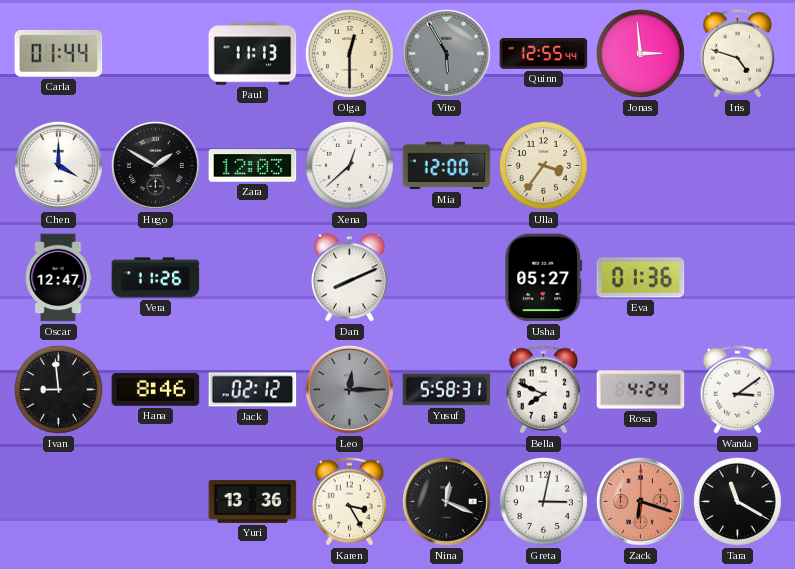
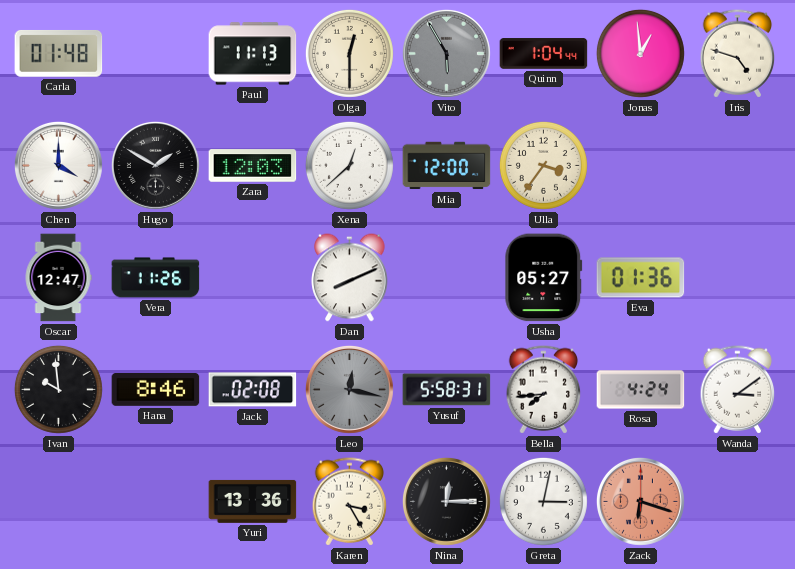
Carla: 01:44 -> 01:48
Quinn: 12:55 -> 1:04
Jonas: 2:59 -> 12:59
Ivan: 8:59 -> 9:59
Jack: 02:12 -> 02:08
Leo: 12:15 -> 12:17
Bella: 7:49 -> 7:44
Nina: 12:19 -> 12:15
Tara: 11:20 -> none
